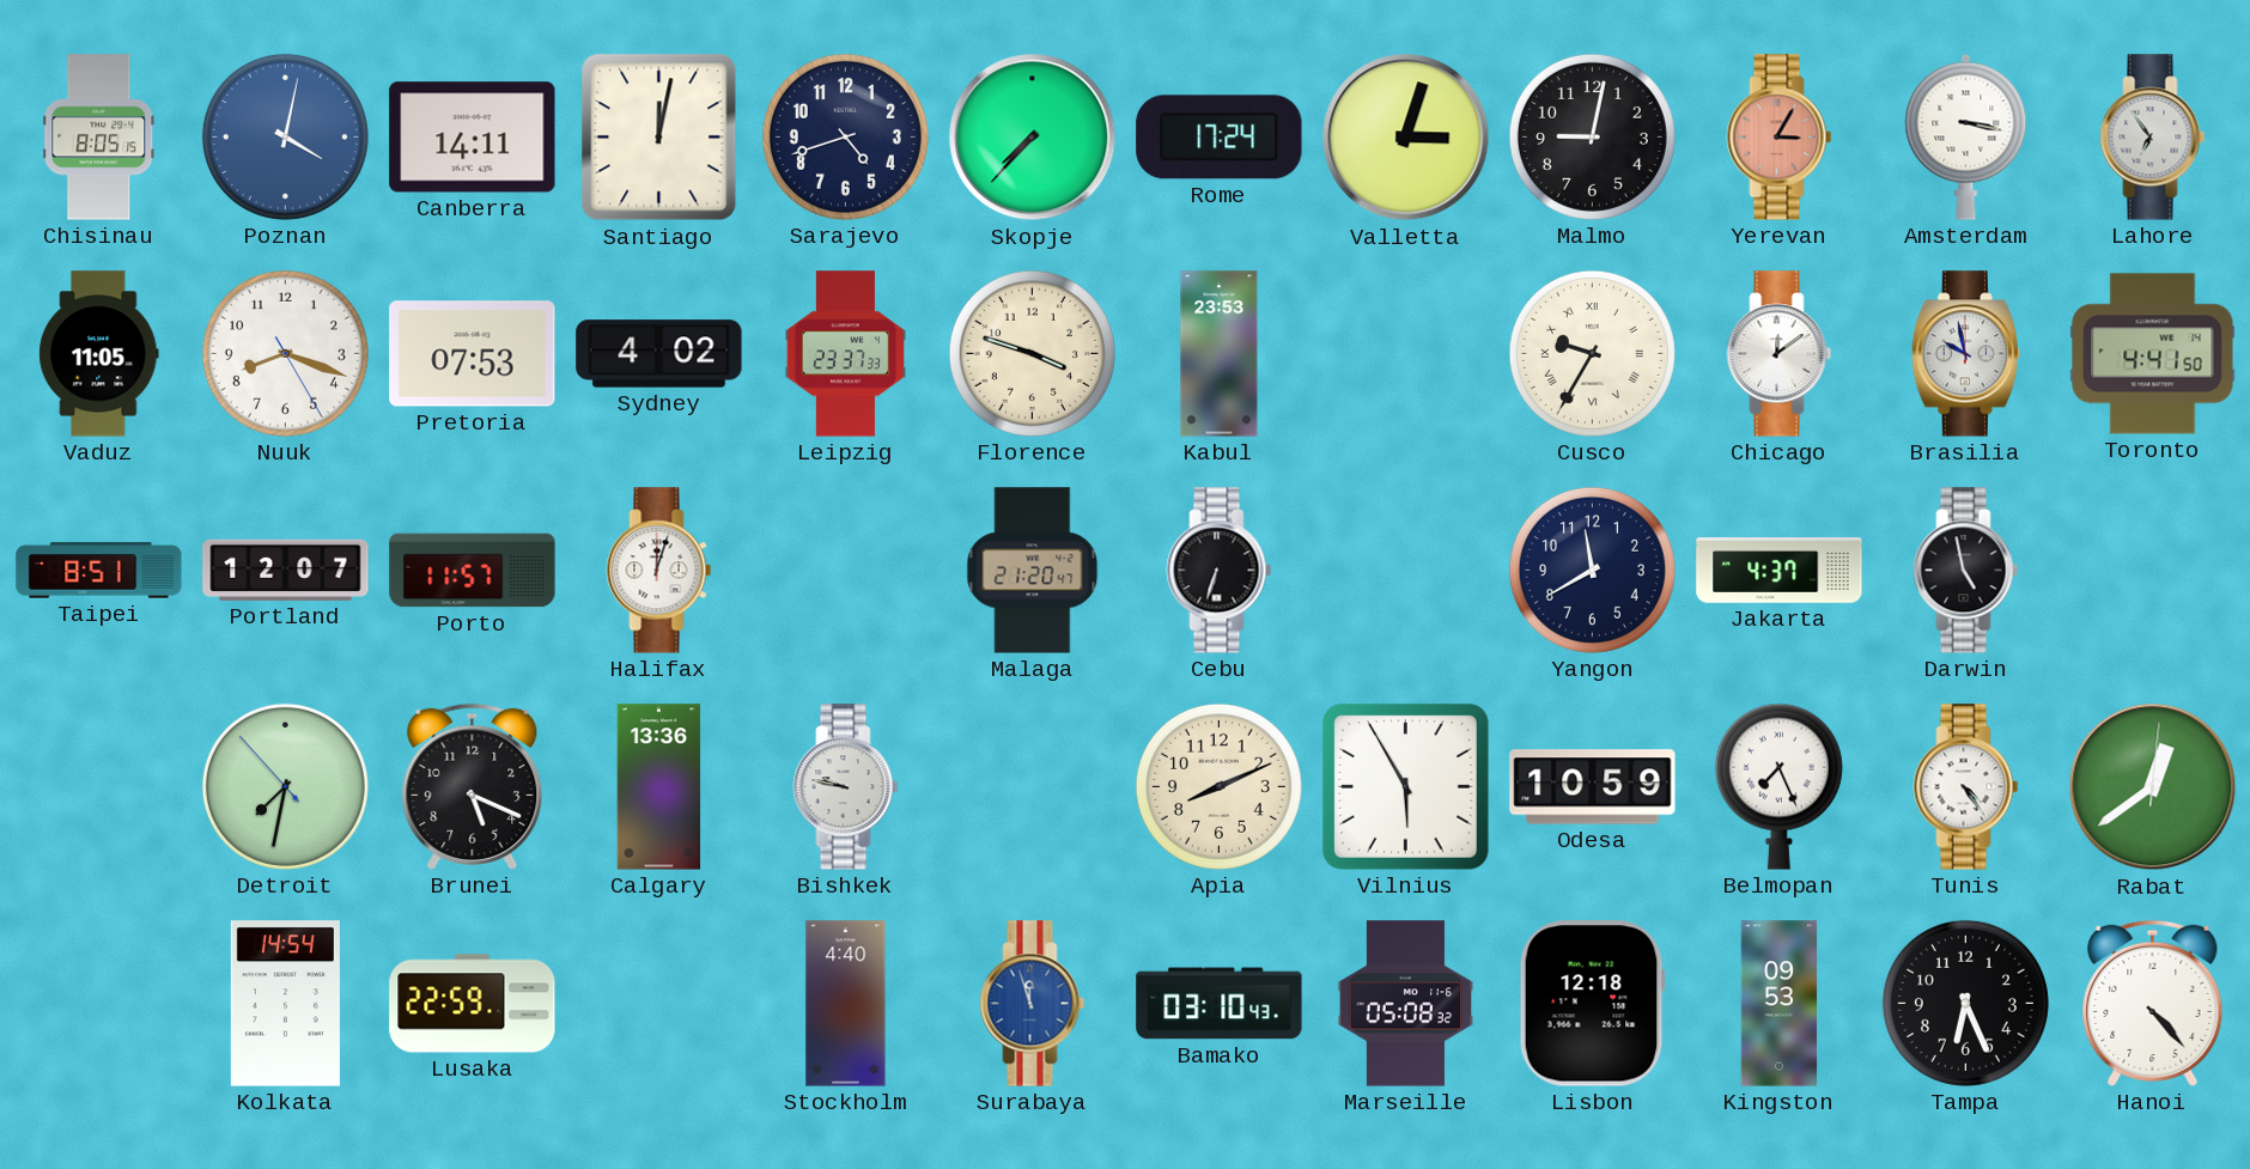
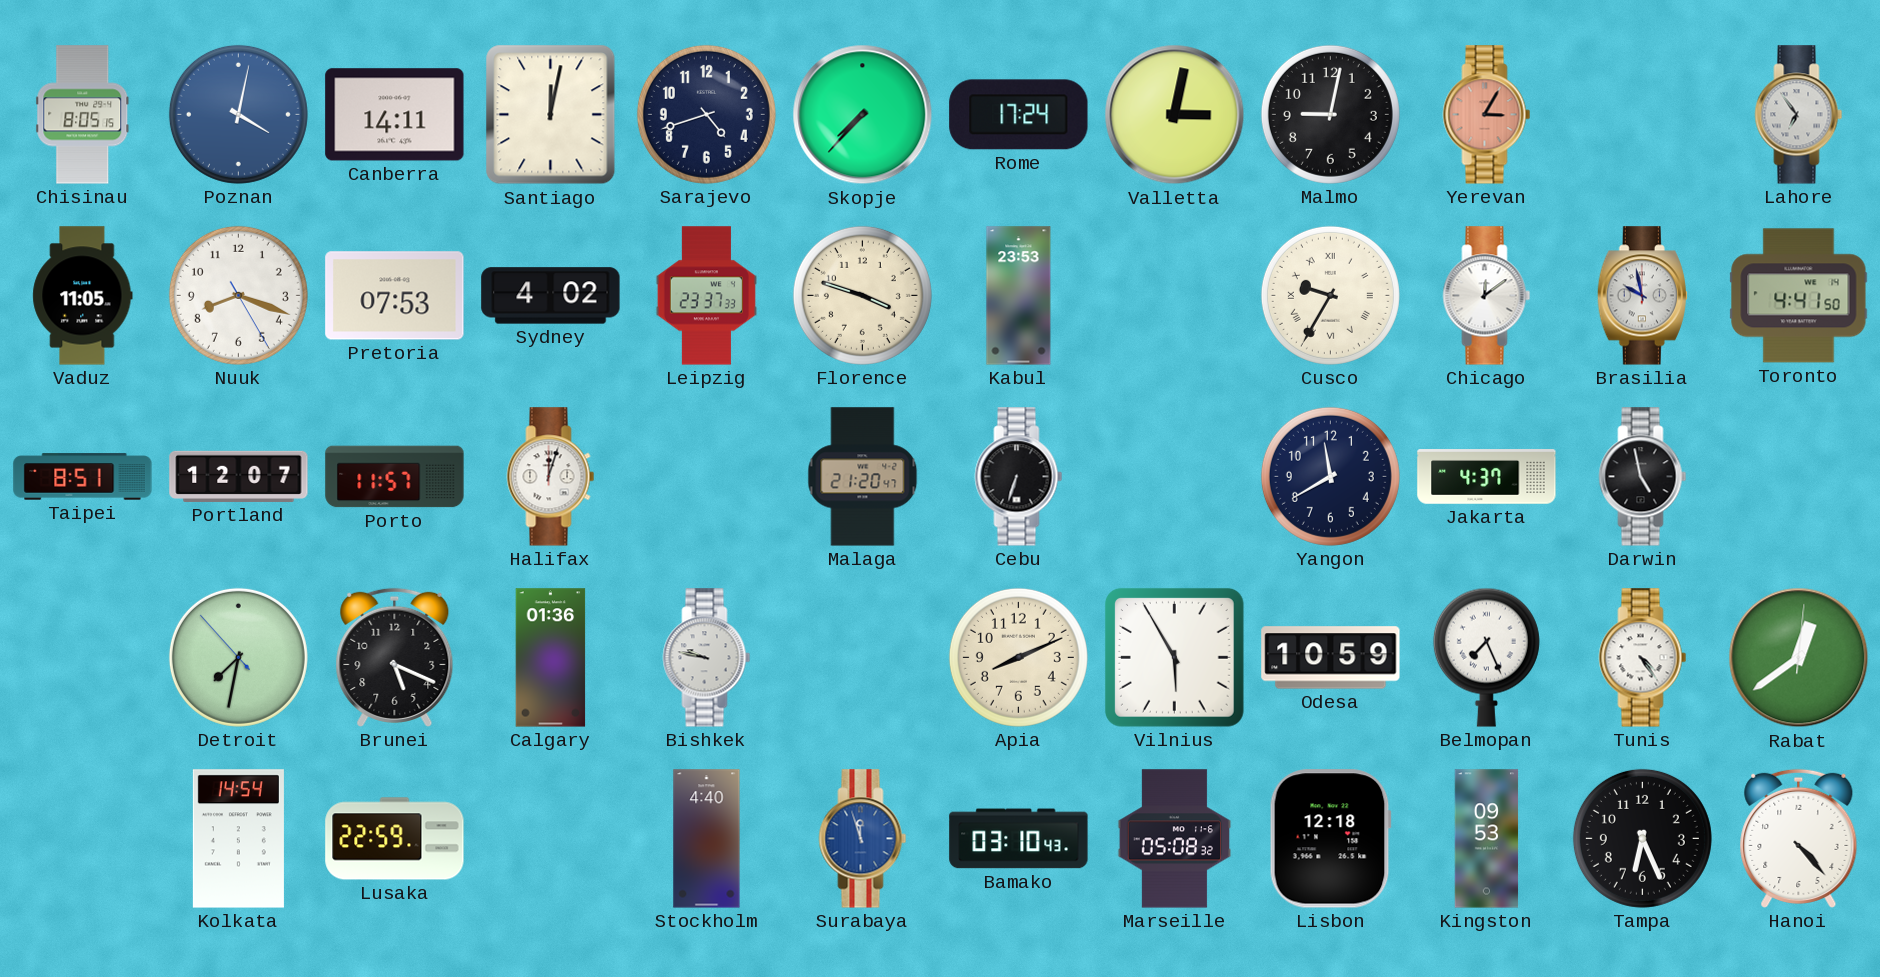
Valletta: 3:03 -> 3:02
Amsterdam: 3:17 -> none
Calgary: 13:36 -> 01:36
